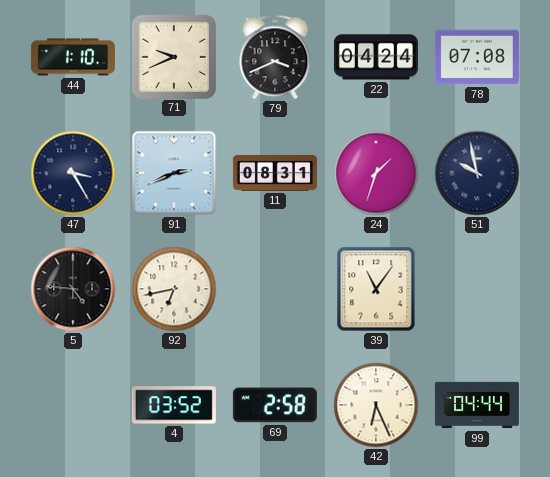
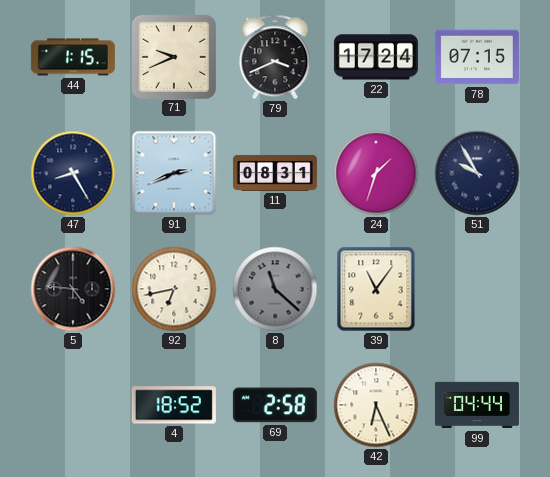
44: 1:10 -> 1:15
22: 04:24 -> 17:24
78: 07:08 -> 07:15
47: 3:25 -> 8:25
51: 9:58 -> 9:55
8: none -> 11:22
4: 03:52 -> 18:52
